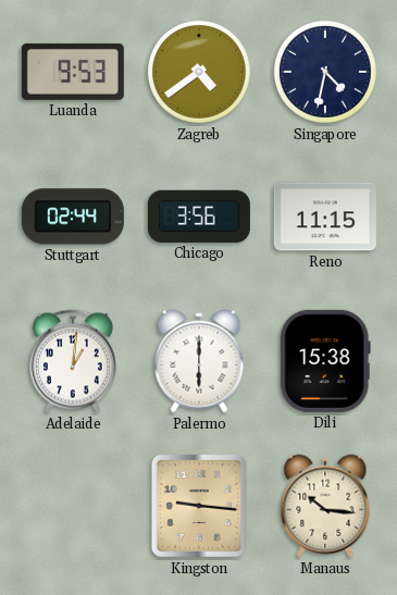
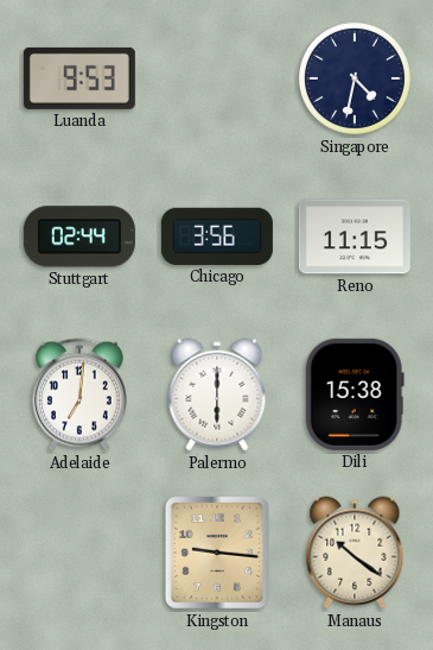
Zagreb: 4:39 -> none
Adelaide: 1:01 -> 7:01
Manaus: 10:16 -> 10:21
